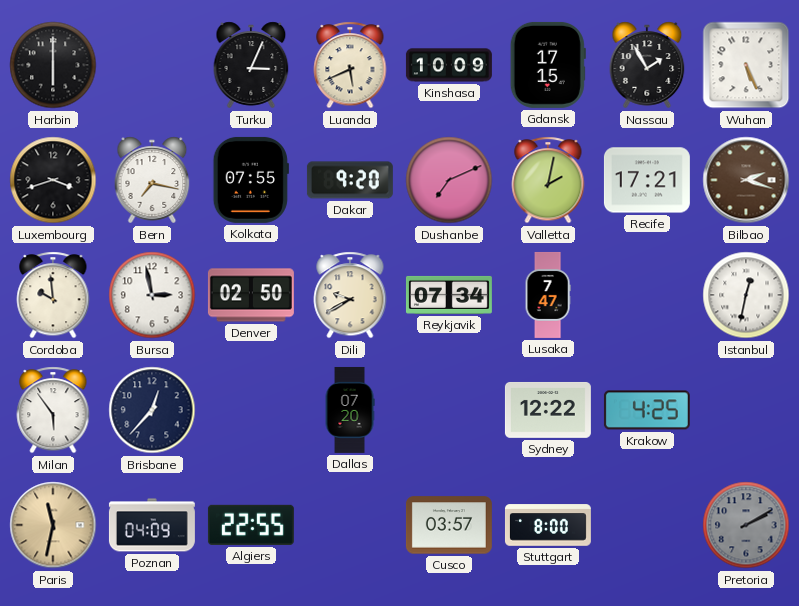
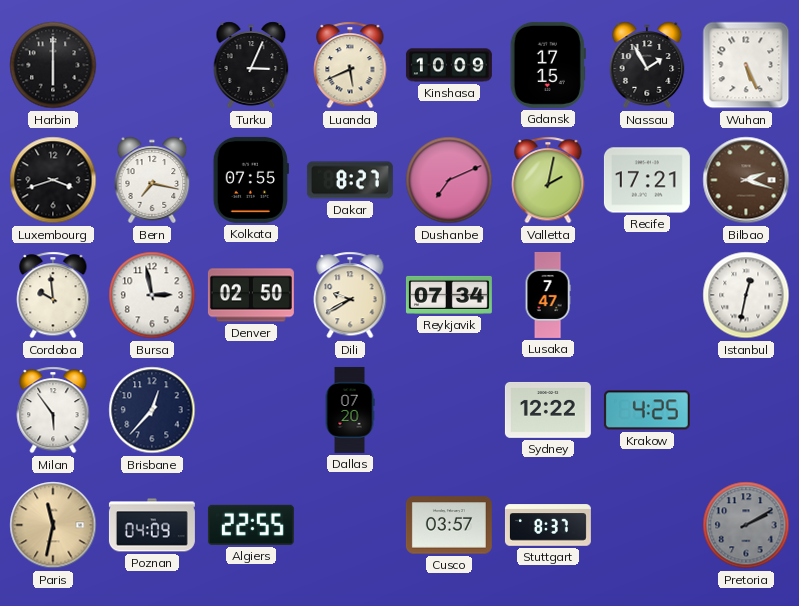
Dakar: 9:20 -> 8:27
Stuttgart: 8:00 -> 8:37
